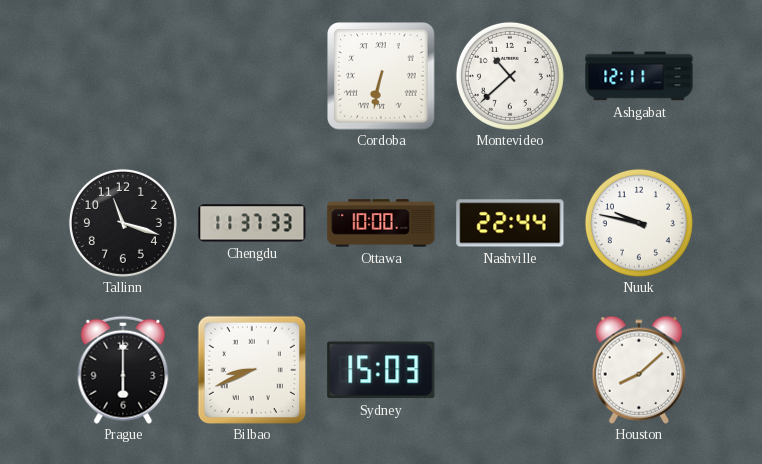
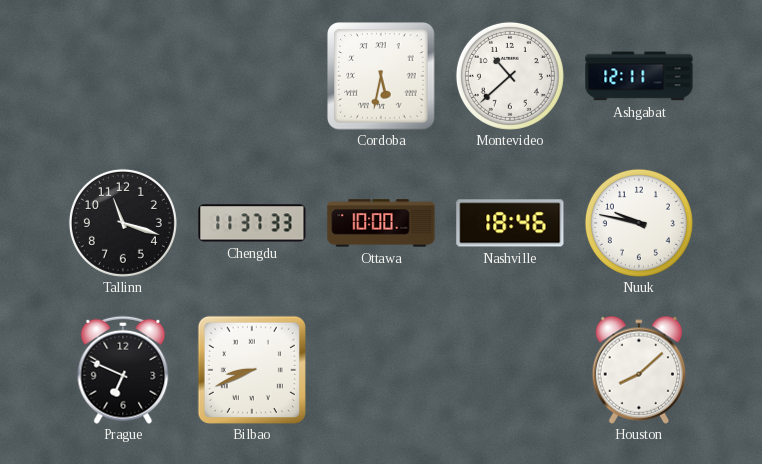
Cordoba: 6:32 -> 5:32
Nashville: 22:44 -> 18:46
Prague: 6:00 -> 6:49
Sydney: 15:03 -> none
